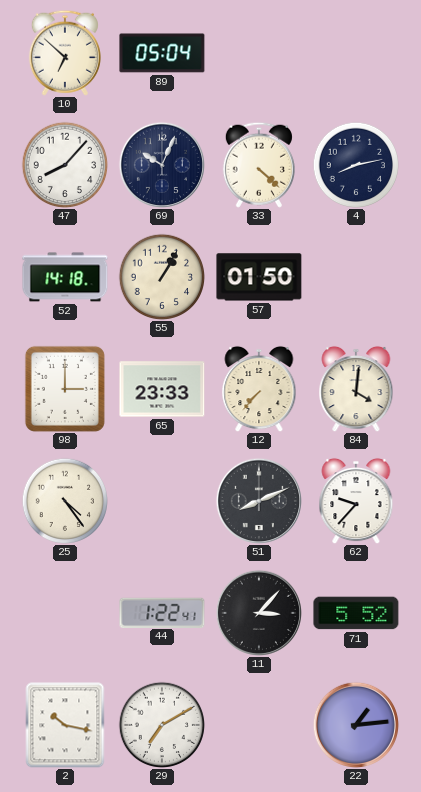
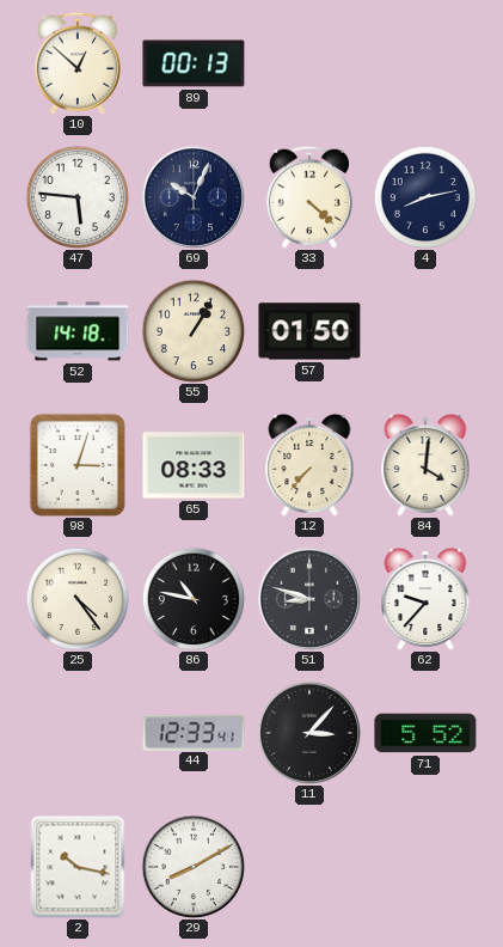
10: 6:52 -> 12:52
89: 05:04 -> 00:13
47: 8:07 -> 5:46
98: 3:00 -> 3:03
65: 23:33 -> 08:33
86: none -> 10:47
51: 8:11 -> 8:48
44: 1:22 -> 12:33
29: 7:10 -> 8:10
22: 1:14 -> none
